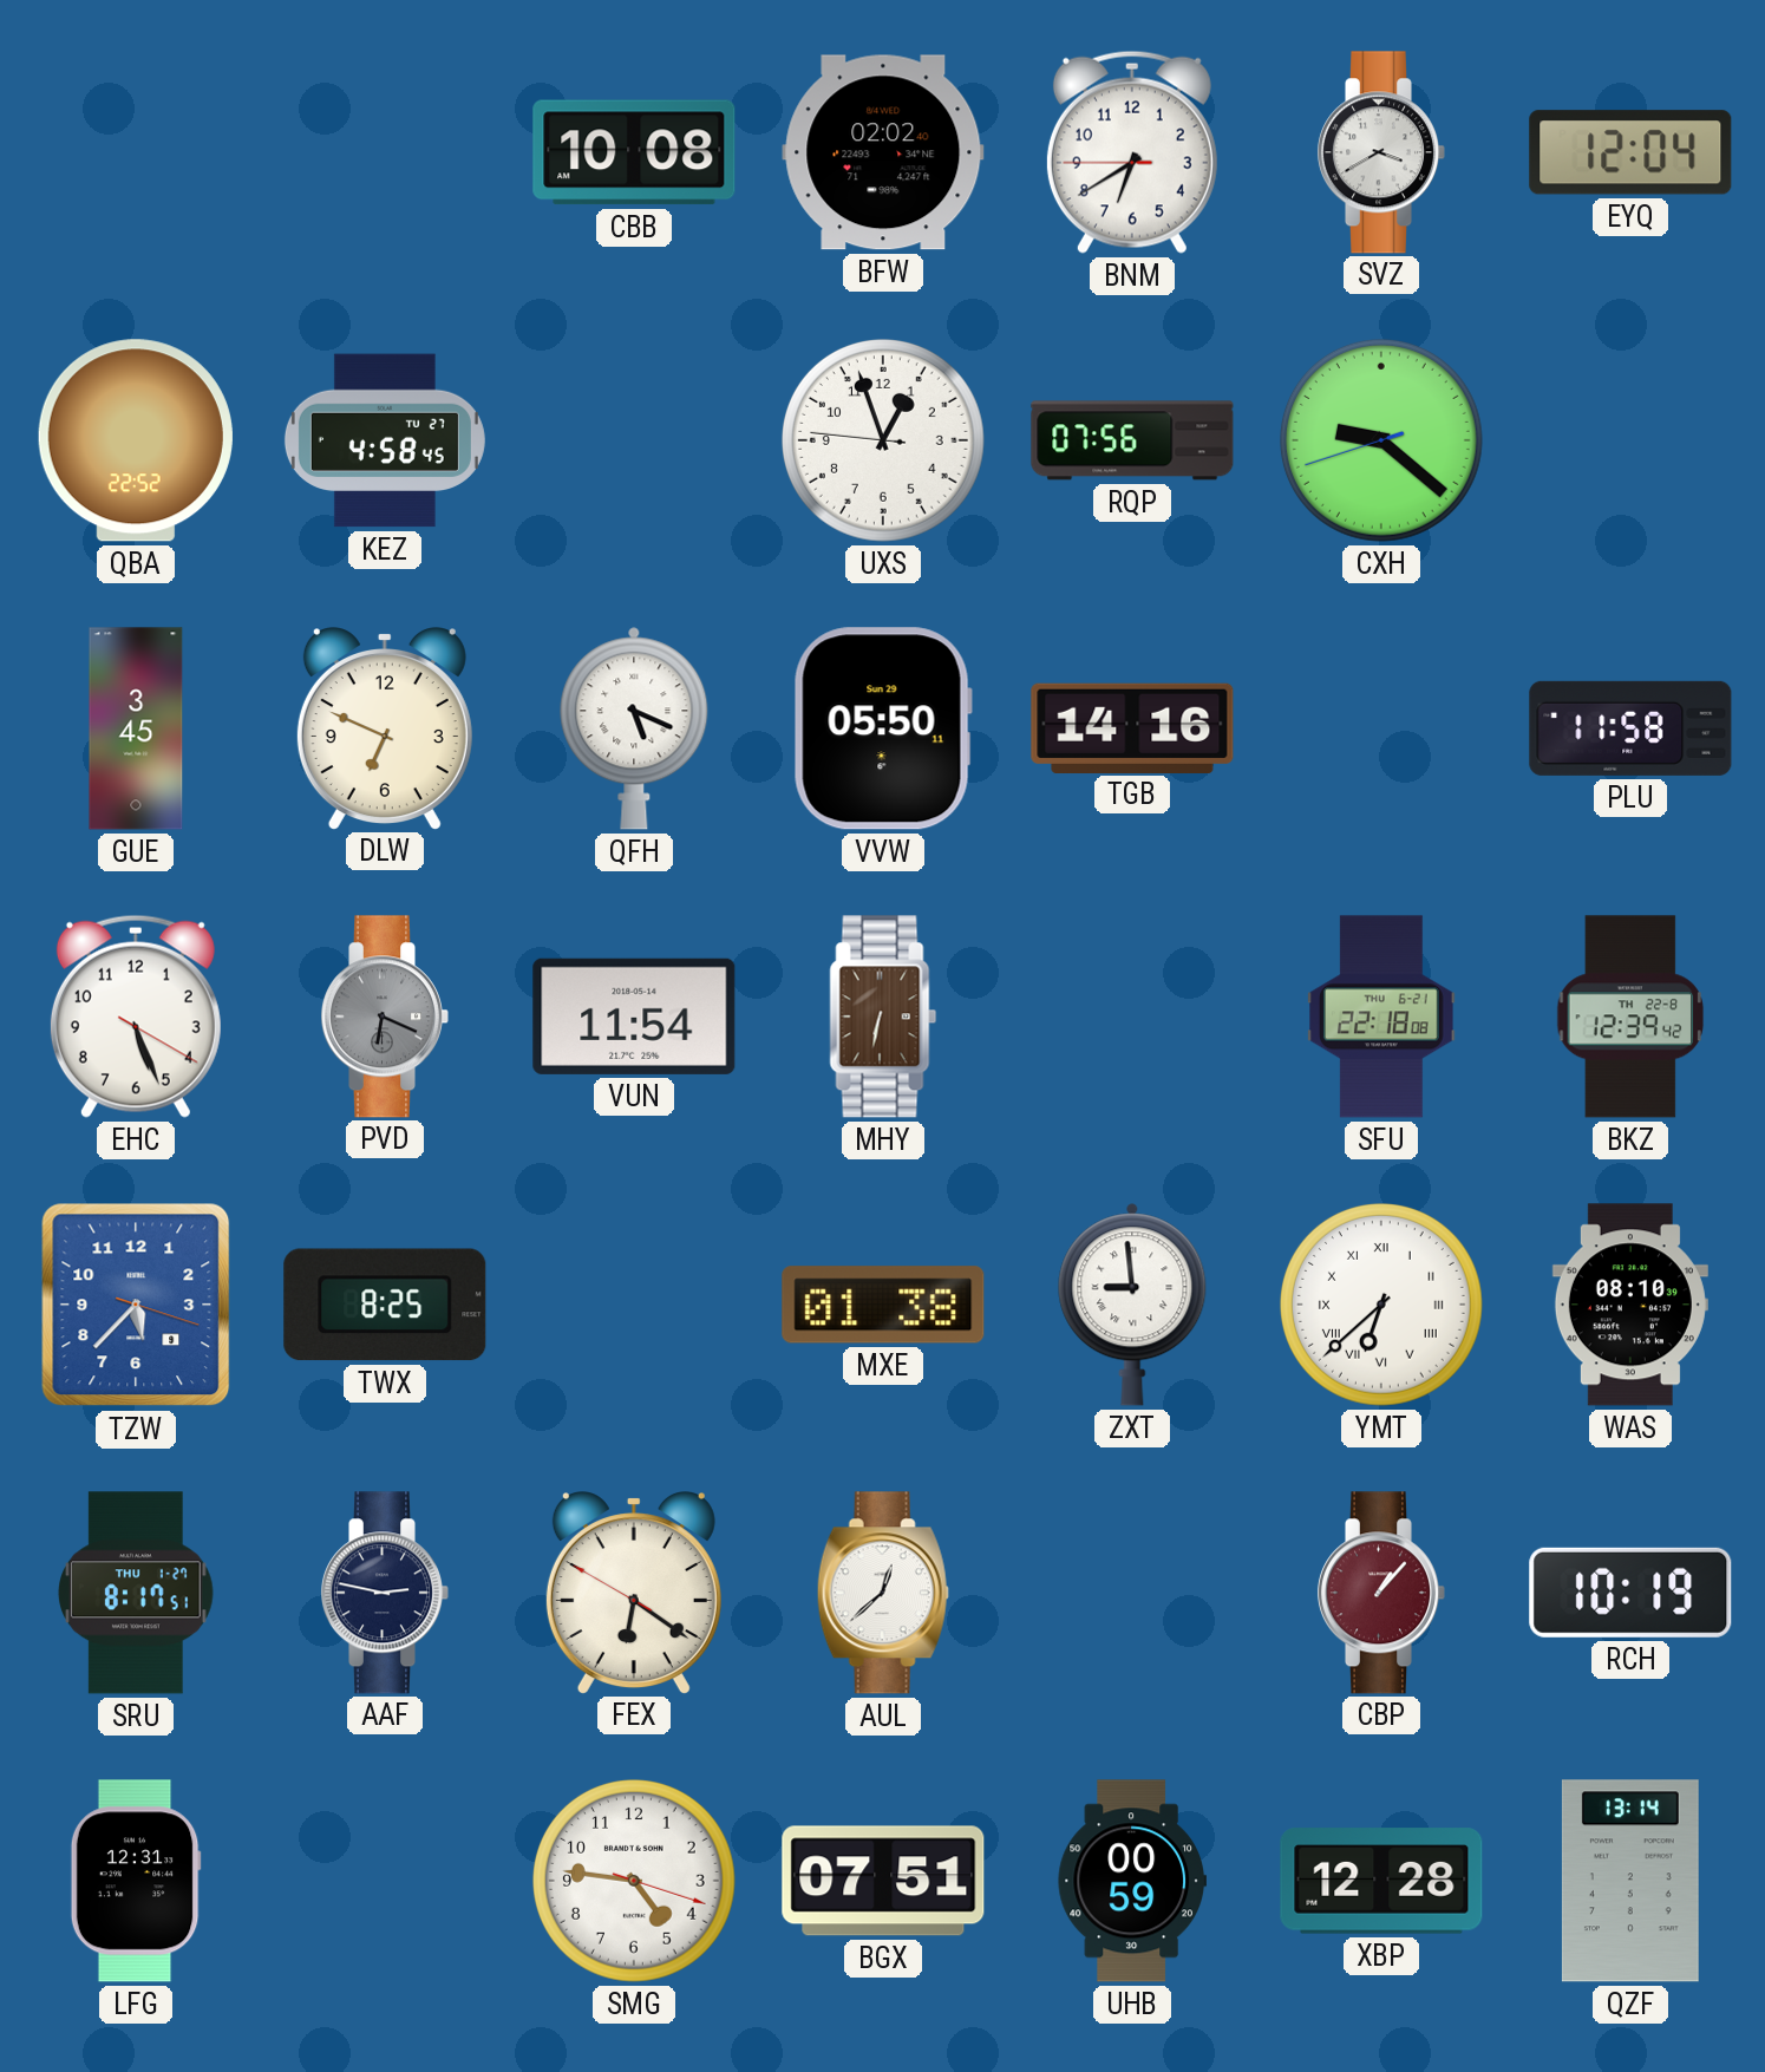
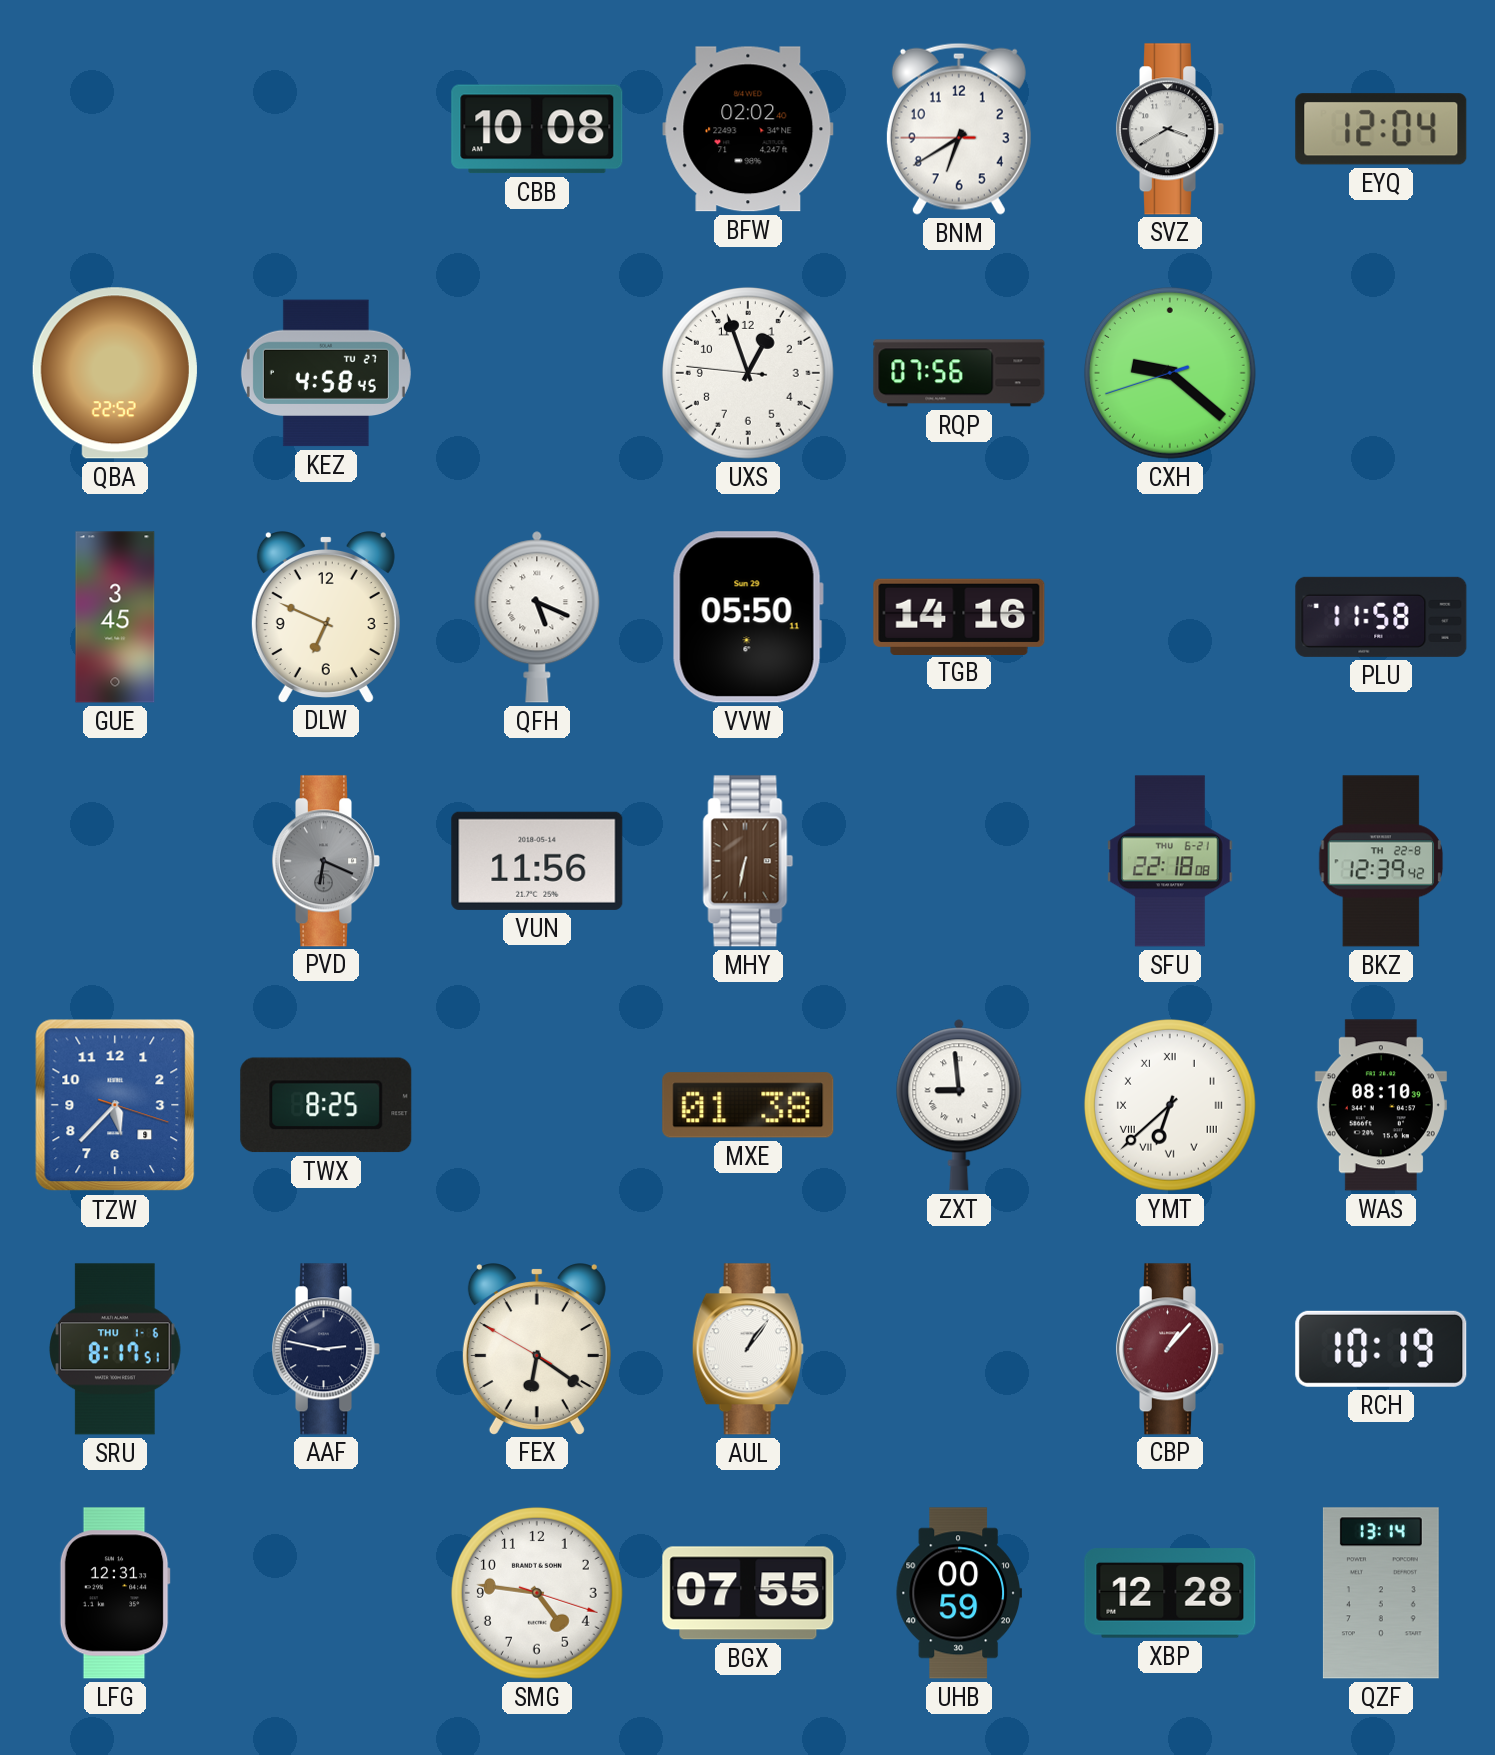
EHC: 5:26 -> none
VUN: 11:54 -> 11:56
SRU date: THU 1-27 -> THU 1-6
AUL: 12:38 -> 1:06
BGX: 07:51 -> 07:55
